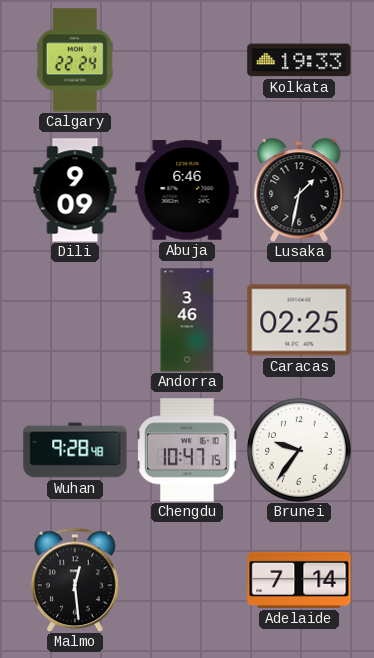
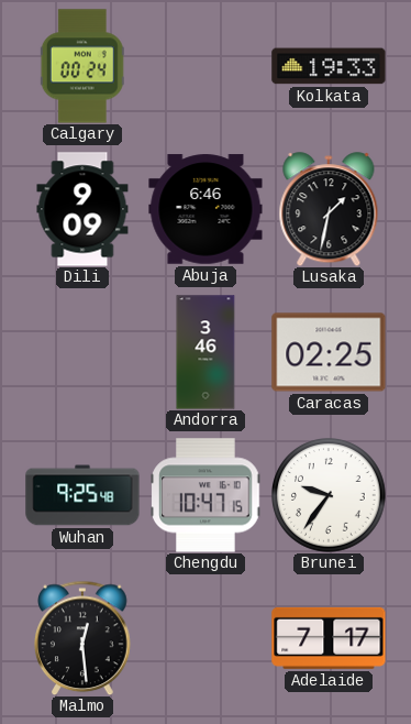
Calgary: 22:24 -> 00:24
Wuhan: 9:28 -> 9:25
Adelaide: 7:14 -> 7:17
